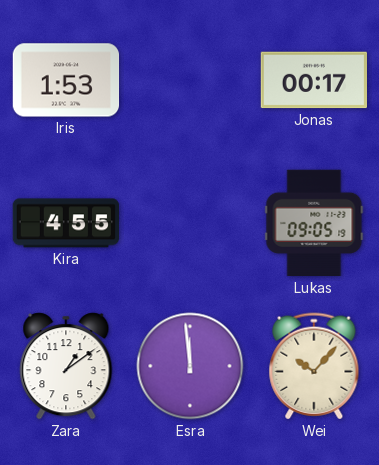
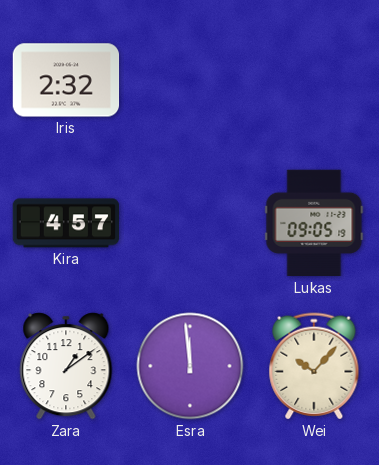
Iris: 1:53 -> 2:32
Jonas: 00:17 -> none
Kira: 4:55 -> 4:57
